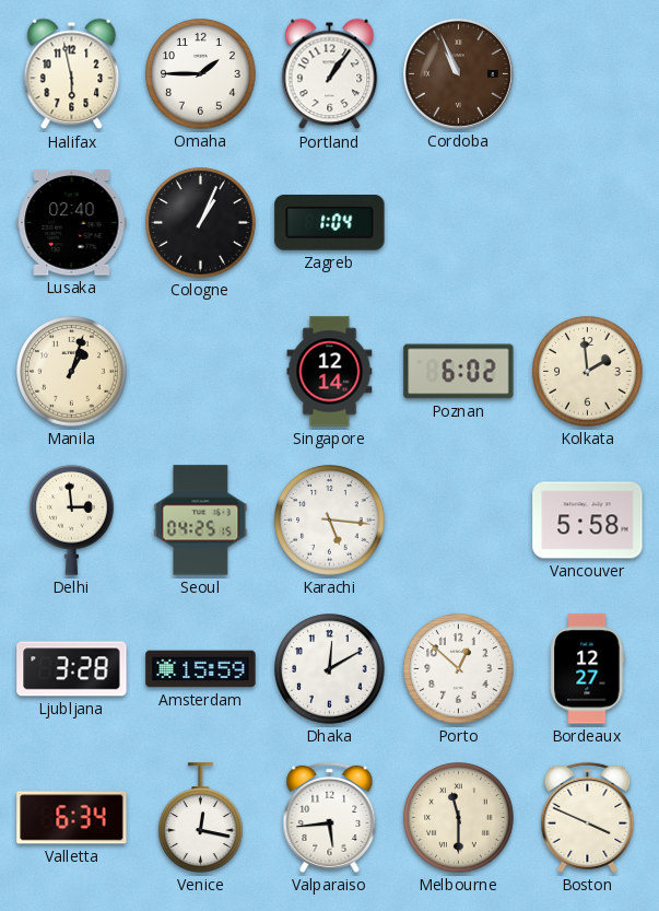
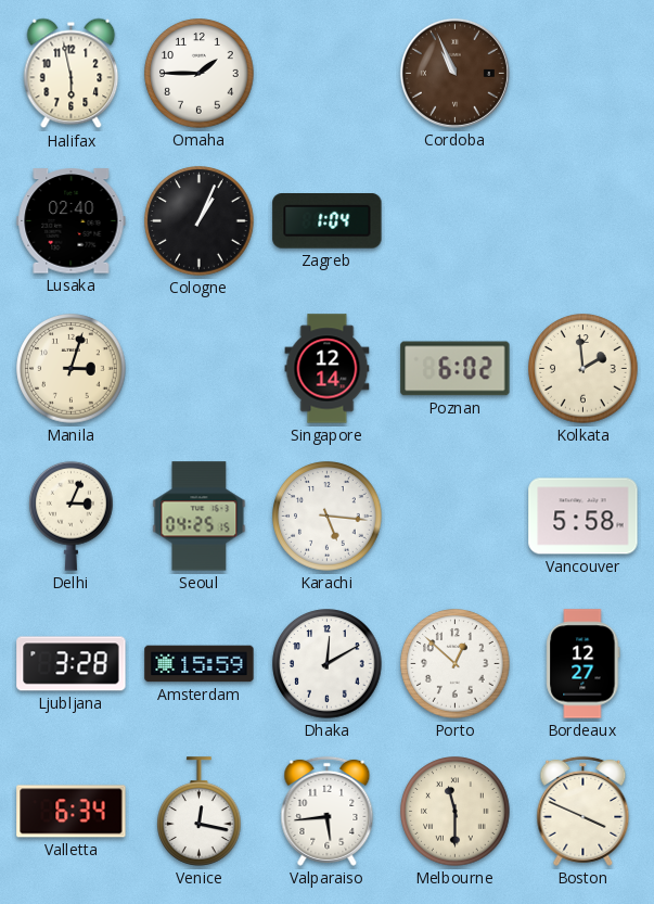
Portland: 1:06 -> none
Manila: 1:03 -> 3:03
Delhi: 2:59 -> 3:04
